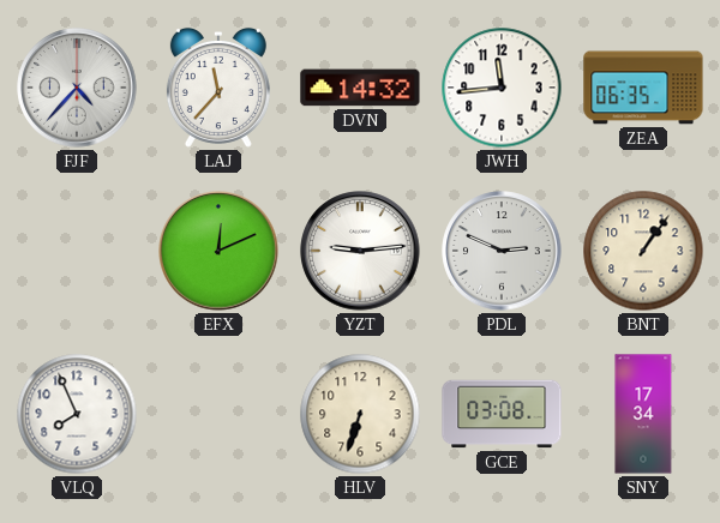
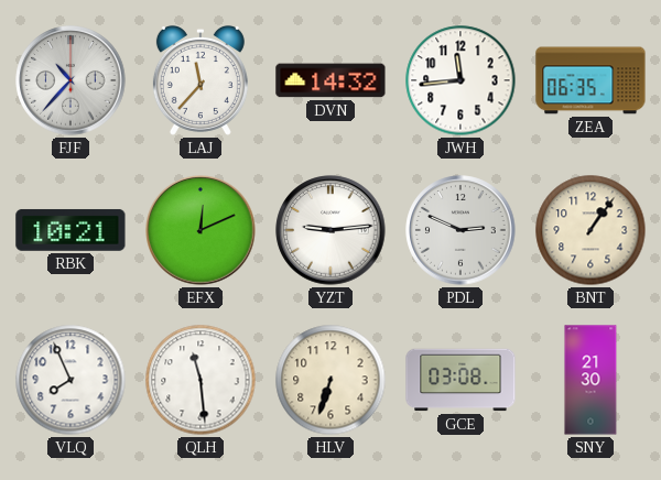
FJF: 4:37 -> 10:37
RBK: none -> 10:21
QLH: none -> 11:29
SNY: 17:34 -> 21:30
